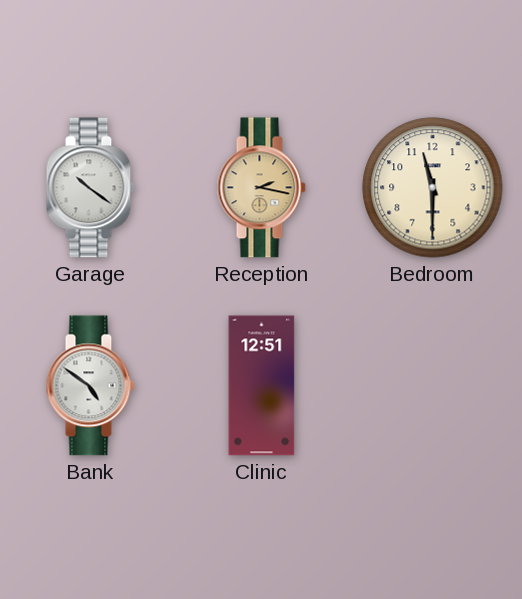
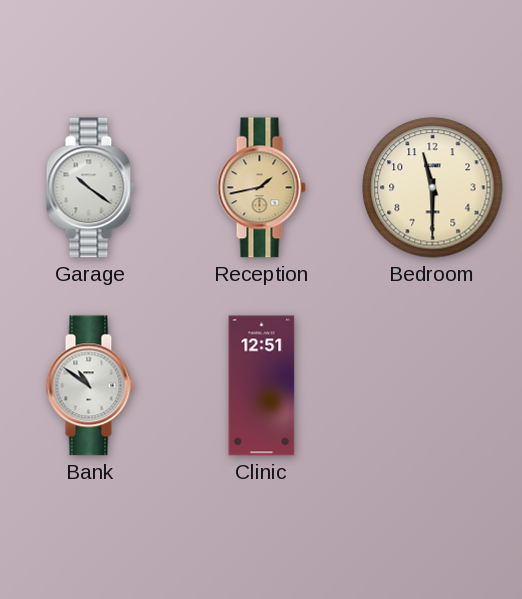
Reception: 2:17 -> 1:43
Bank: 4:51 -> 10:51
